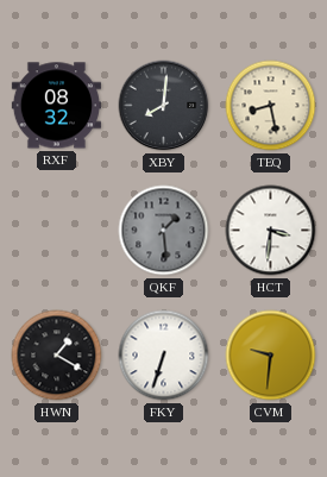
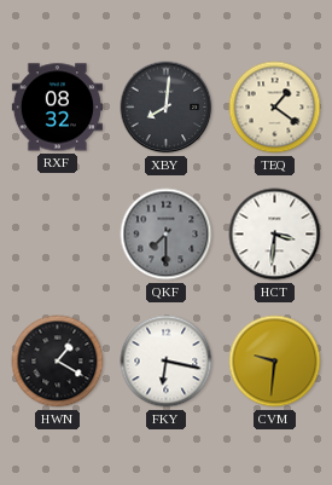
TEQ: 8:28 -> 1:21
QKF: 1:29 -> 7:30
FKY: 6:33 -> 6:17
